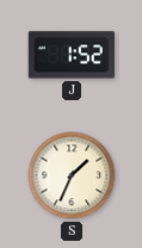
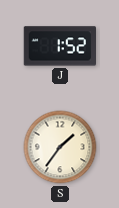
S: 1:34 -> 1:36
